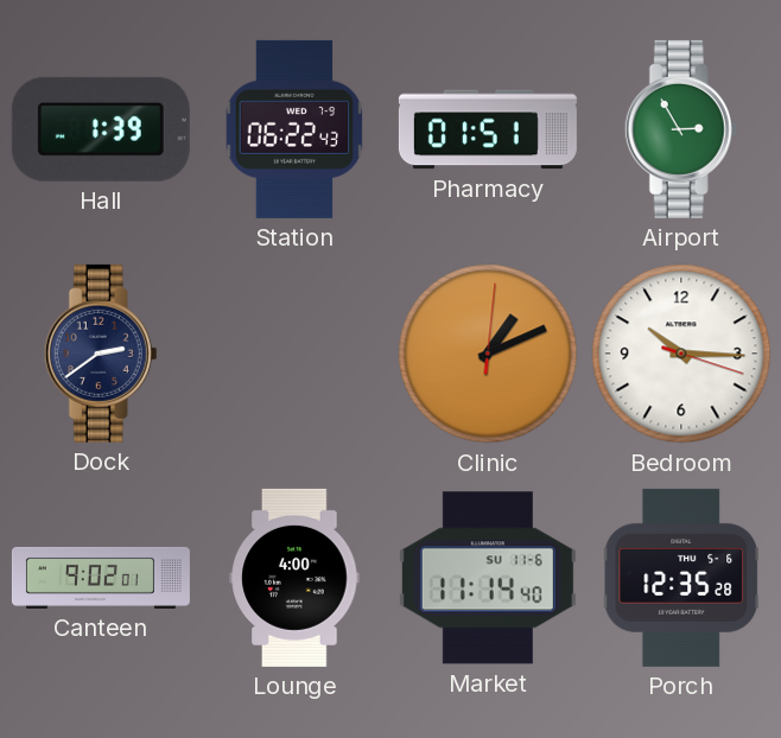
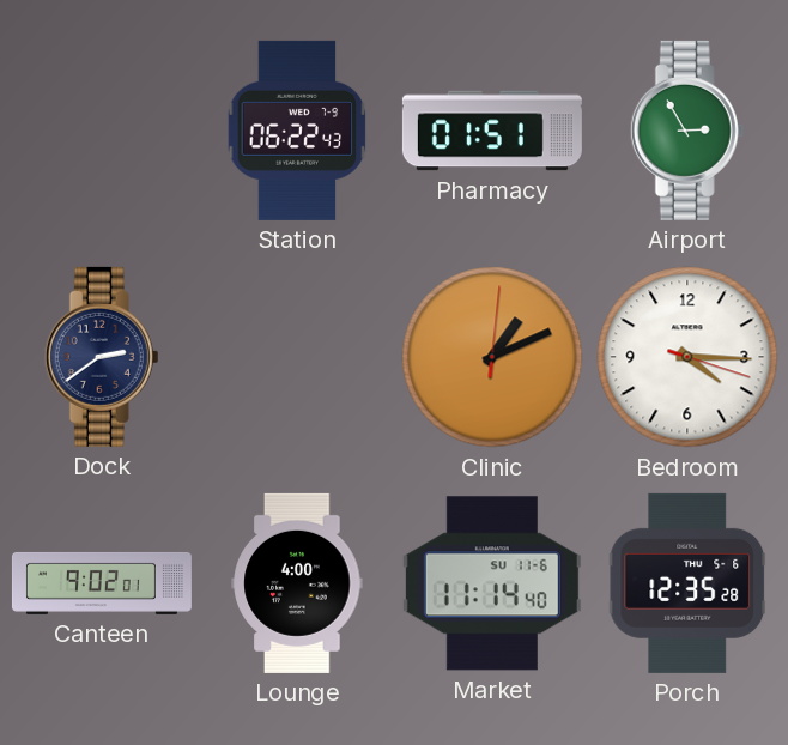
Hall: 1:39 -> none
Bedroom: 10:15 -> 4:15
